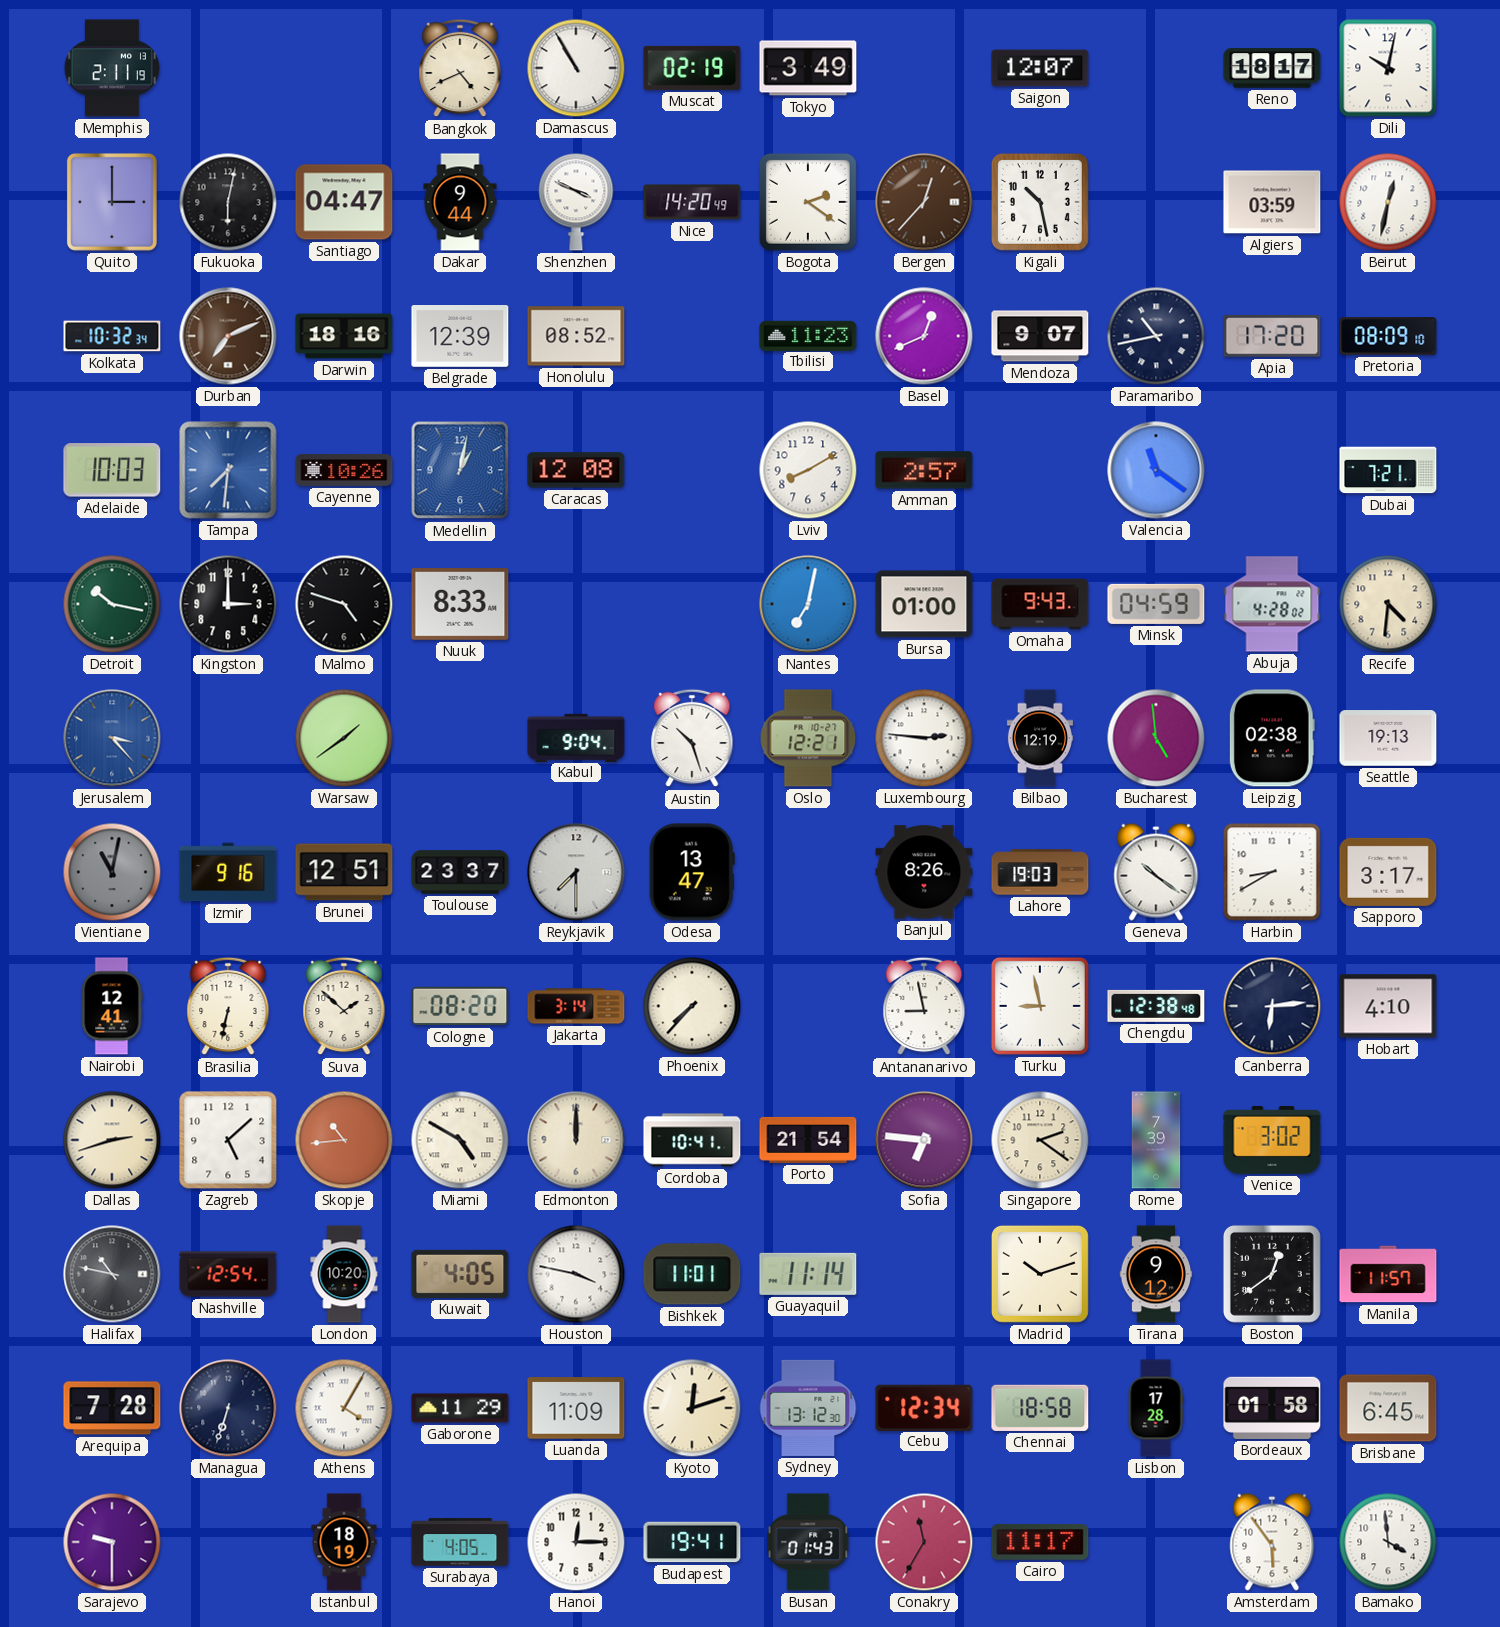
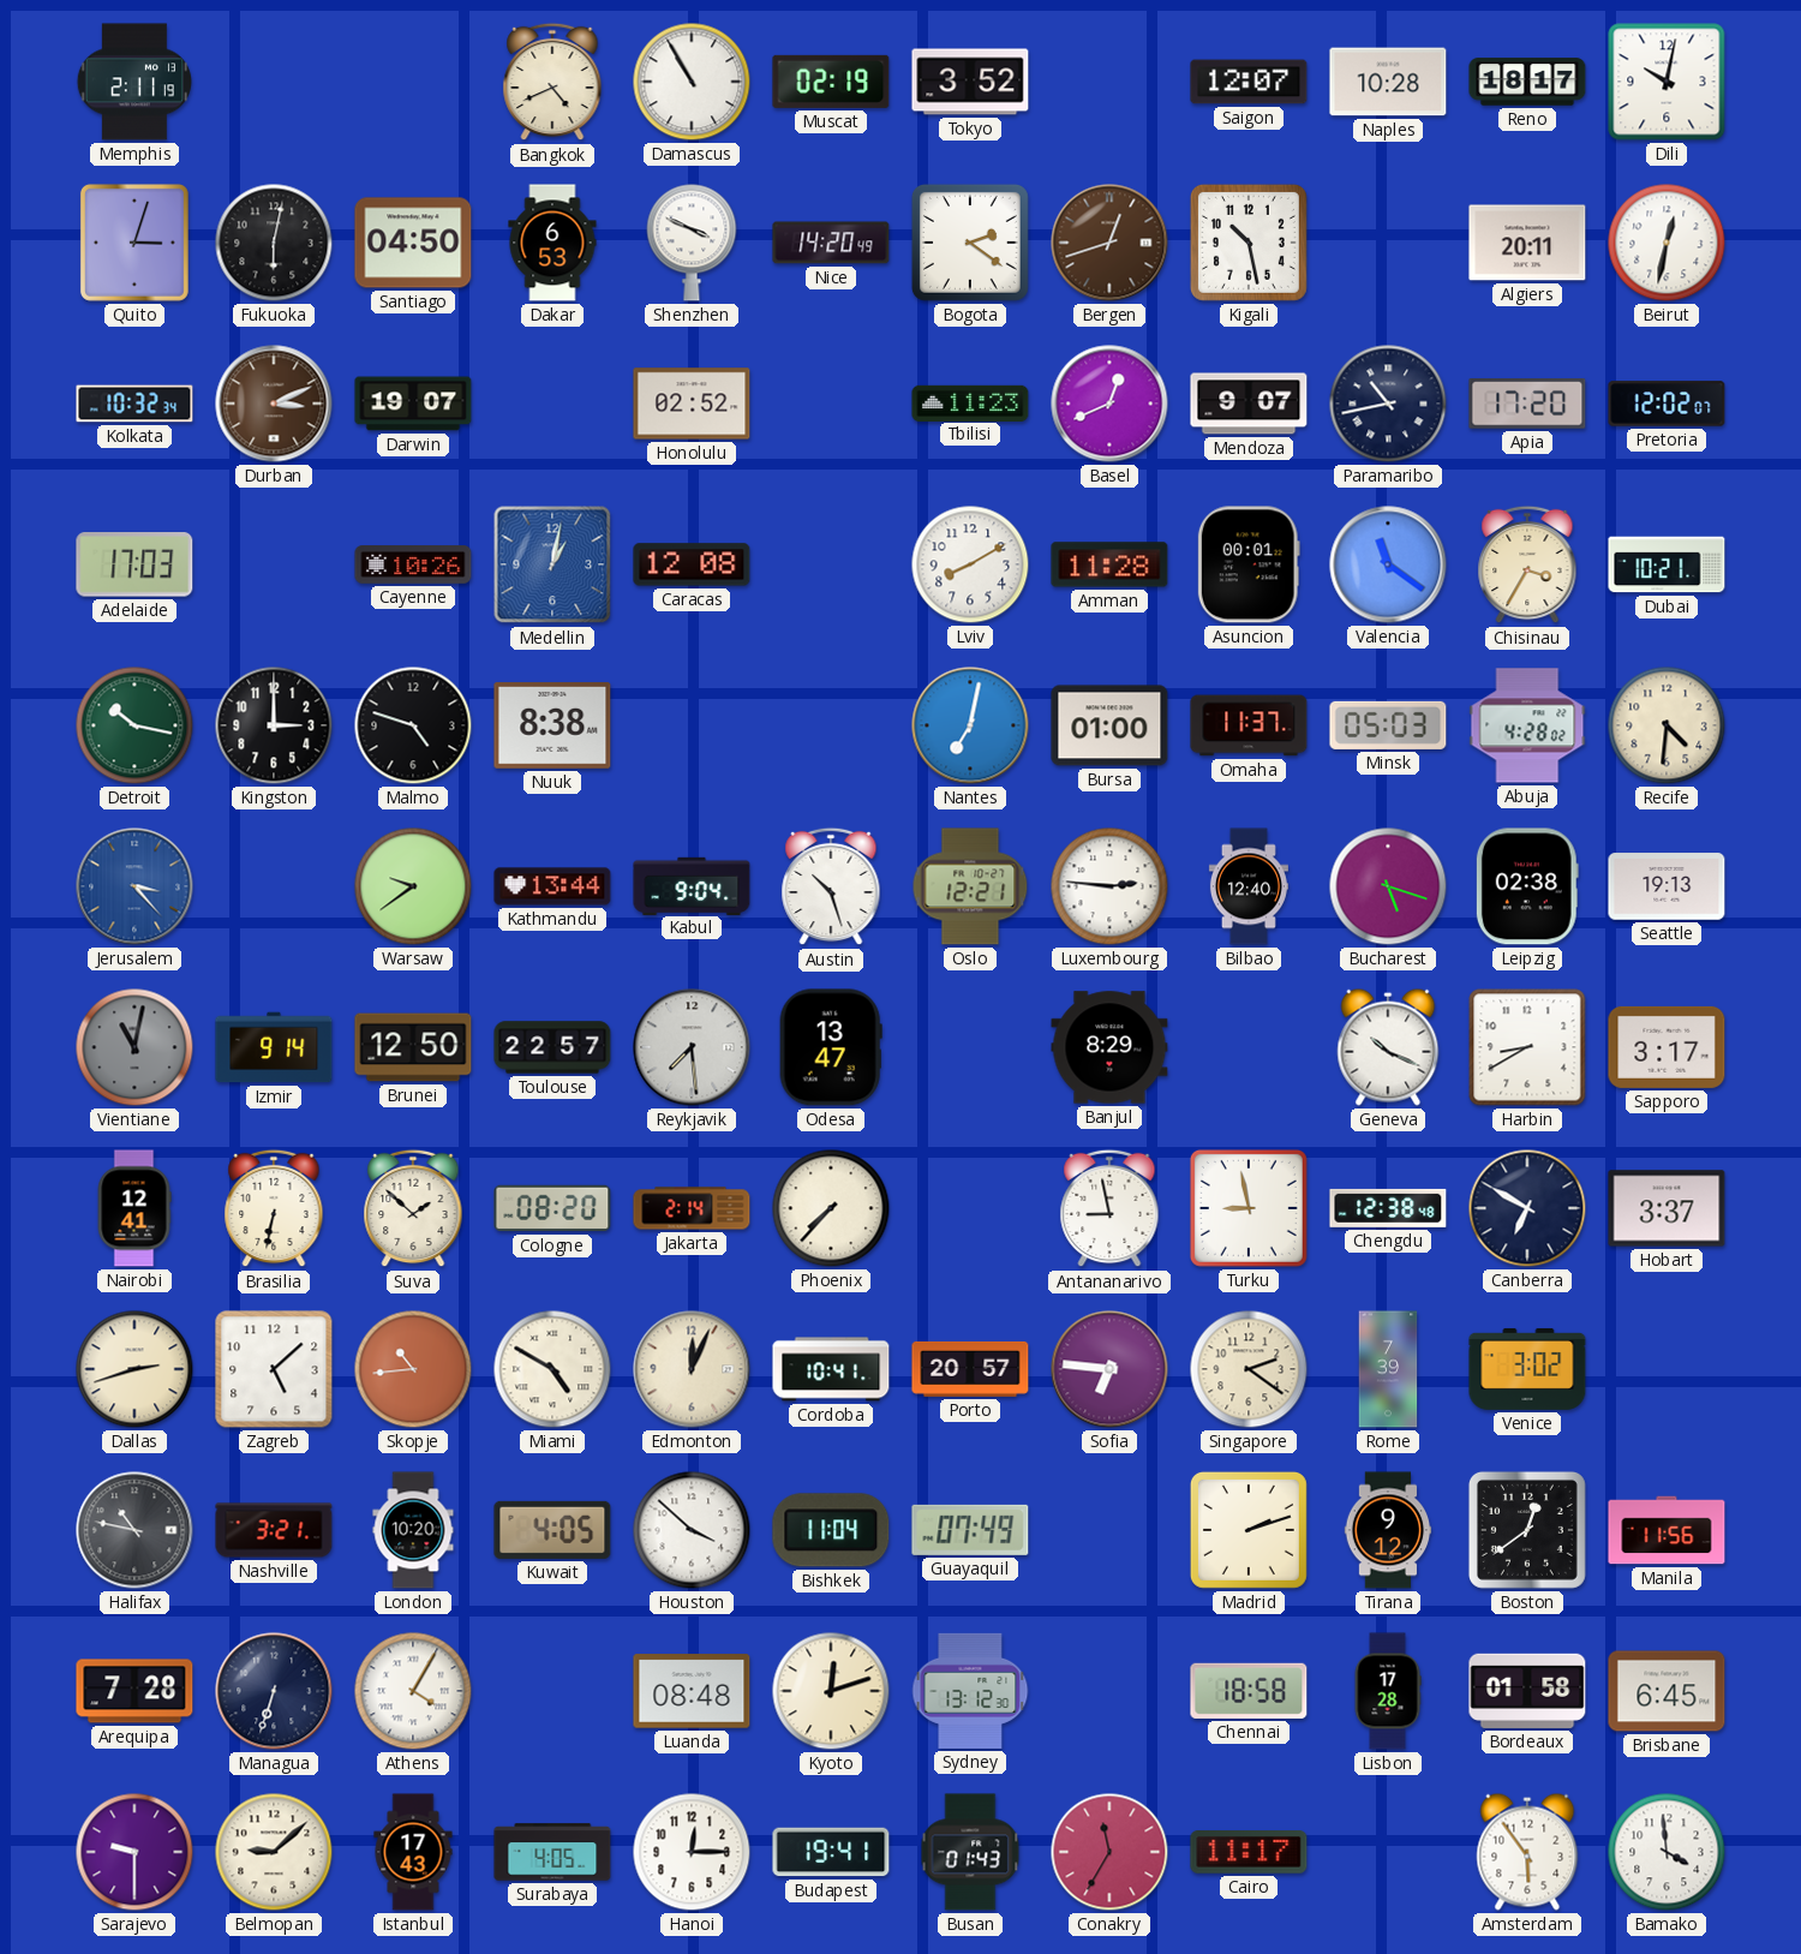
Tokyo: 3:49 -> 3:52
Naples: none -> 10:28
Quito: 3:00 -> 3:03
Santiago: 04:47 -> 04:50
Dakar: 9:44 -> 6:53
Bergen: 12:37 -> 12:42
Algiers: 03:59 -> 20:11
Durban: 7:11 -> 3:11
Darwin: 18:16 -> 19:07
Belgrade: 12:39 -> none
Honolulu: 08:52 -> 02:52
Pretoria: 08:09 -> 12:02
Adelaide: 10:03 -> 17:03
Tampa: 7:31 -> none
Amman: 2:57 -> 11:28
Asuncion: none -> 00:01
Chisinau: none -> 3:35
Dubai: 7:21 -> 10:21
Nuuk: 8:33 -> 8:38
Omaha: 9:43 -> 11:37
Minsk: 04:59 -> 05:03
Warsaw: 1:39 -> 9:39
Kathmandu: none -> 13:44
Bilbao: 12:19 -> 12:40
Bucharest: 4:59 -> 5:18
Izmir: 9:16 -> 9:14
Brunei: 12:51 -> 12:50
Toulouse: 23:37 -> 22:57
Reykjavik: 7:30 -> 7:29
Banjul: 8:26 -> 8:29
Lahore: 19:03 -> none
Geneva: 10:21 -> 10:19
Jakarta: 3:14 -> 2:14
Canberra: 6:14 -> 6:50
Hobart: 4:10 -> 3:37
Edmonton: 12:00 -> 12:04
Porto: 21:54 -> 20:57
Nashville: 12:54 -> 3:21
Houston: 3:47 -> 3:52
Bishkek: 11:01 -> 11:04
Guayaquil: 11:14 -> 07:49
Madrid: 10:12 -> 2:12
Manila: 11:57 -> 11:56
Gaborone: 11:29 -> none
Luanda: 11:09 -> 08:48
Cebu: 12:34 -> none
Belmopan: none -> 9:08
Istanbul: 18:19 -> 17:43
